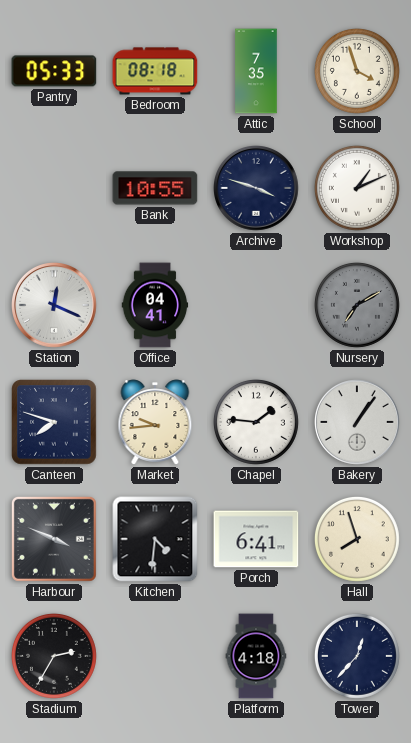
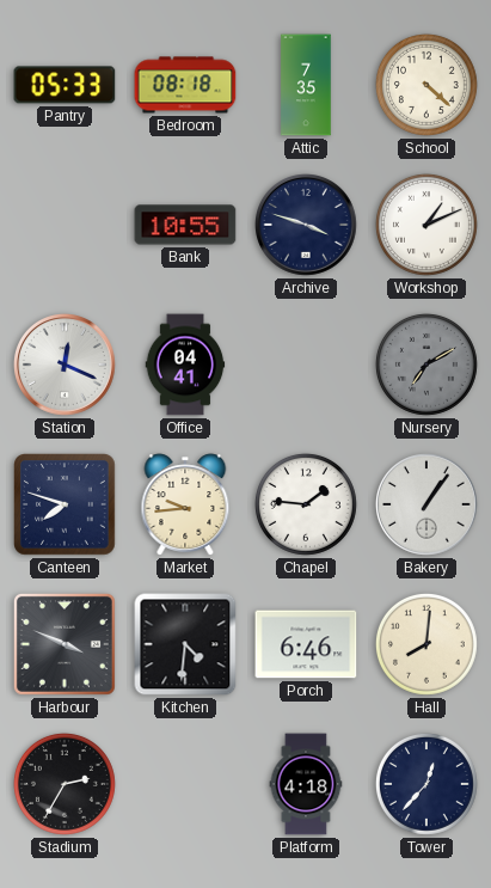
School: 3:57 -> 4:22
Porch: 6:41 -> 6:46
Hall: 7:57 -> 8:01
